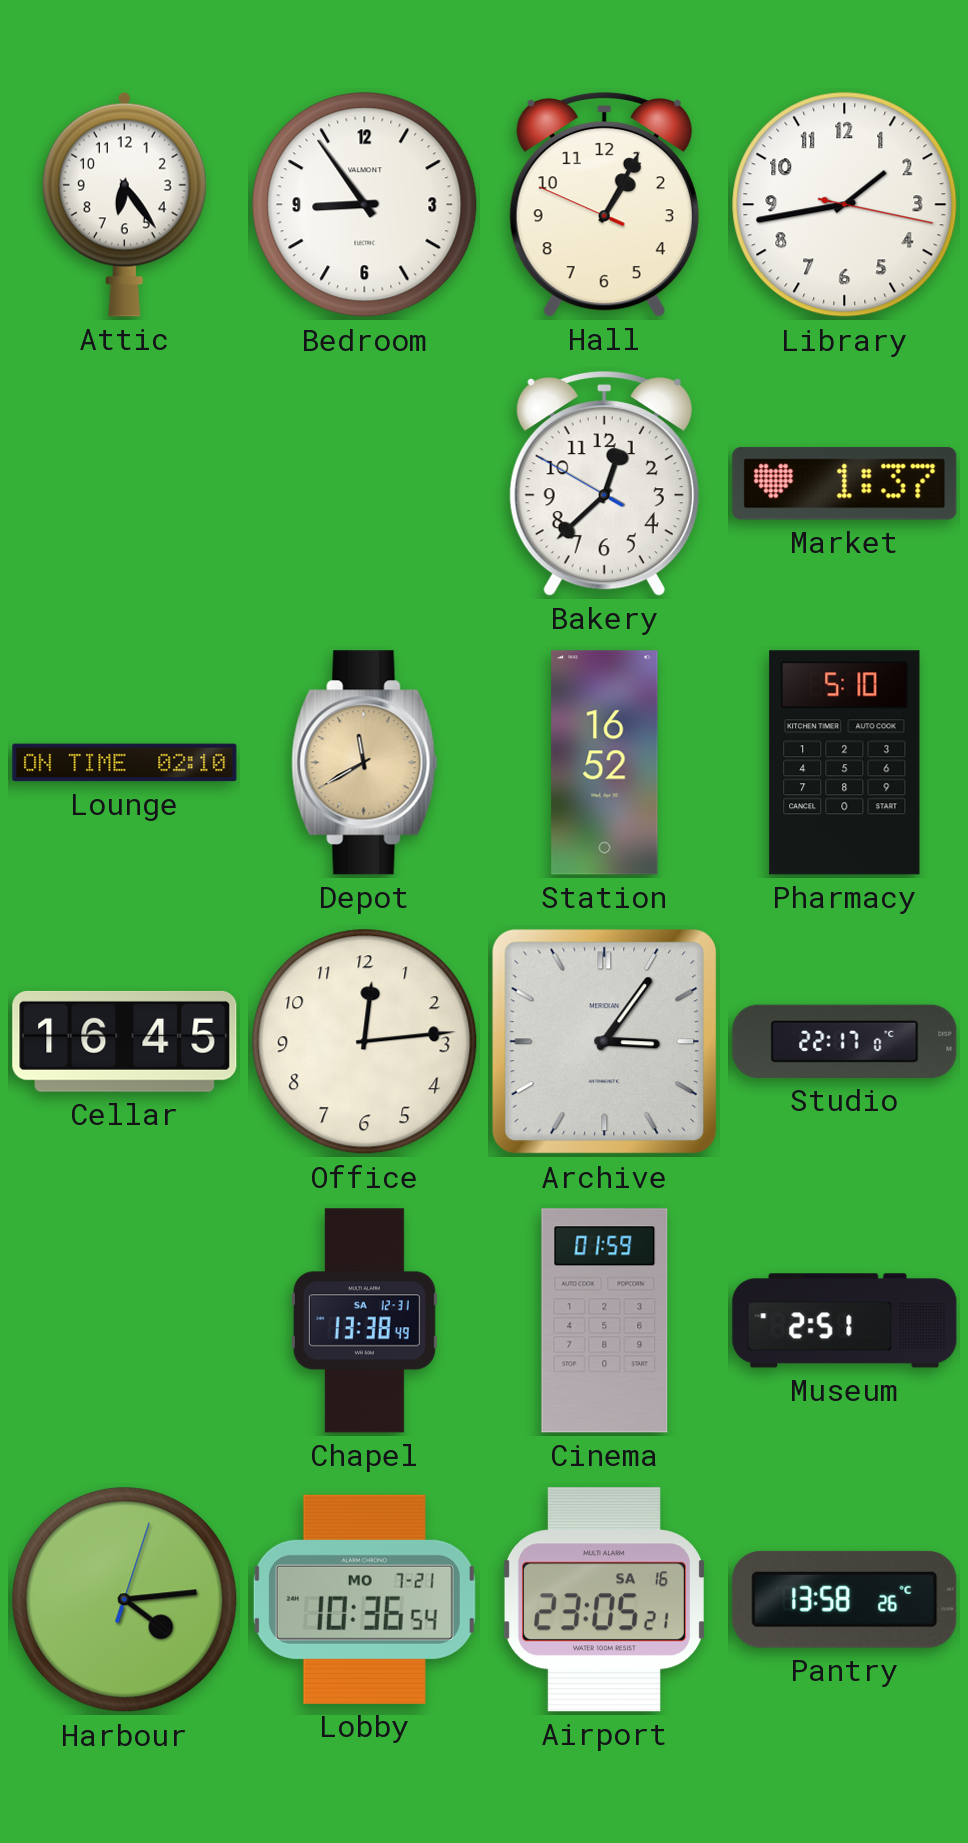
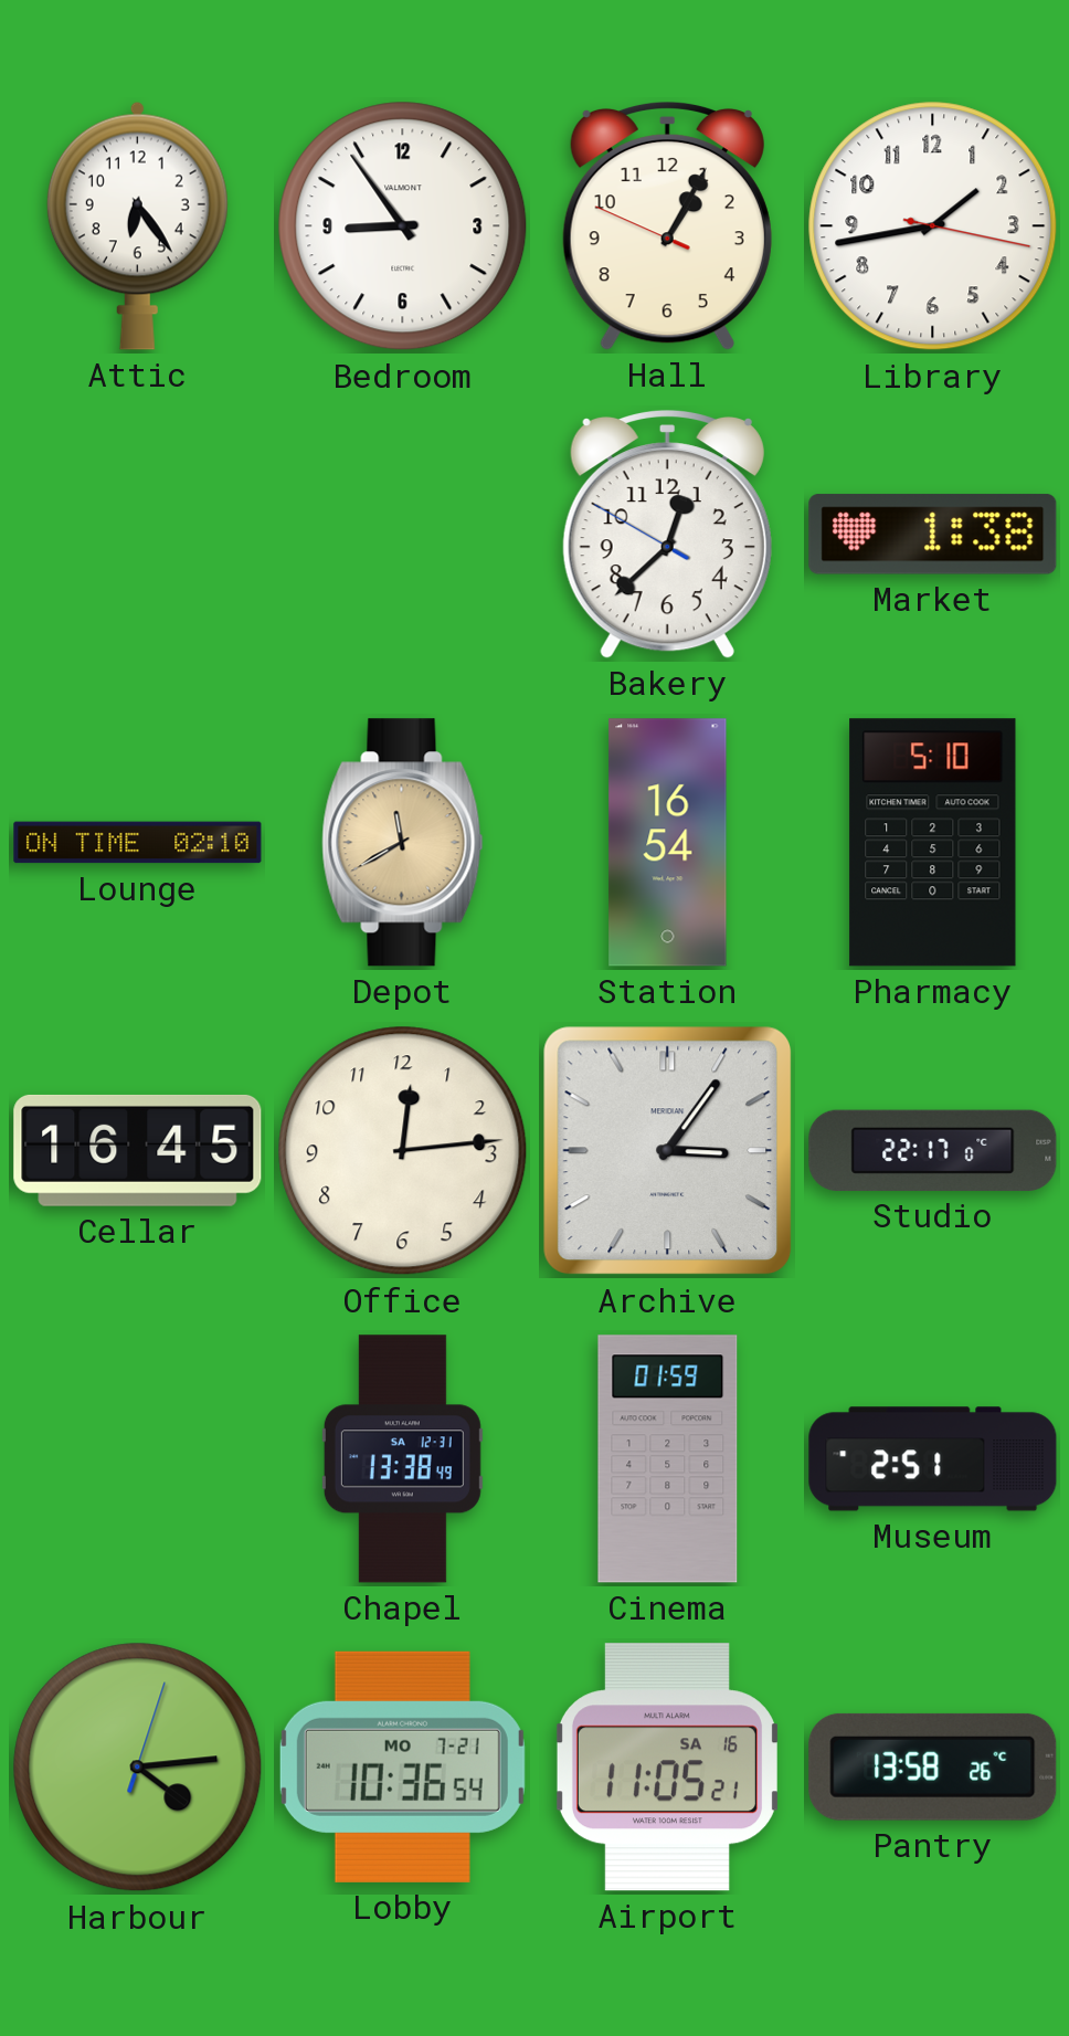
Market: 1:37 -> 1:38
Station: 16:52 -> 16:54
Airport: 23:05 -> 11:05
